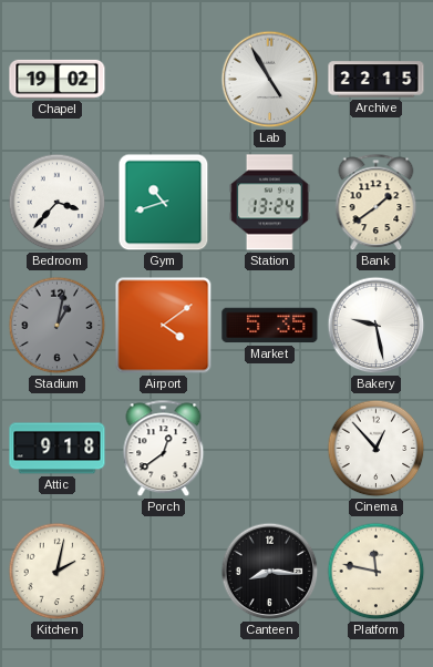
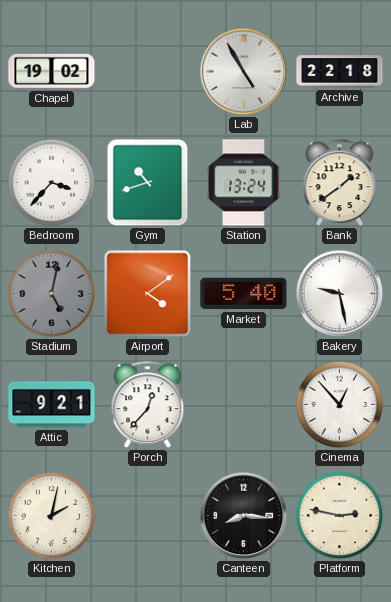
Archive: 22:15 -> 22:18
Stadium: 1:02 -> 5:02
Market: 5:35 -> 5:40
Attic: 9:18 -> 9:21
Porch: 12:39 -> 12:37
Platform: 11:47 -> 2:47
